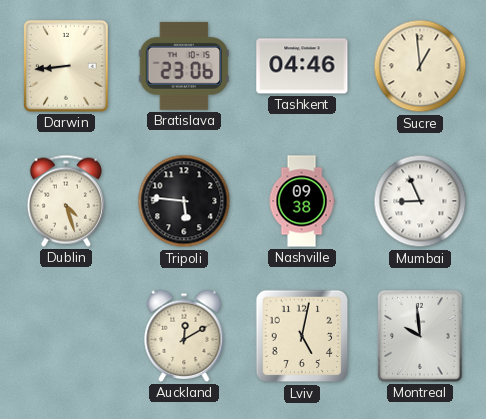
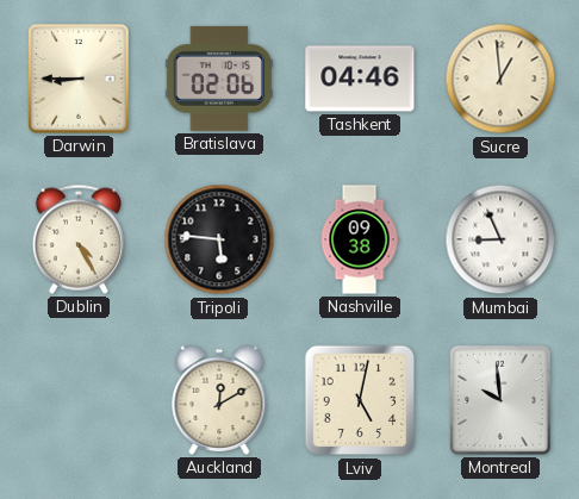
Darwin: 8:44 -> 8:45
Bratislava: 23:06 -> 02:06
Dublin: 4:27 -> 4:25
